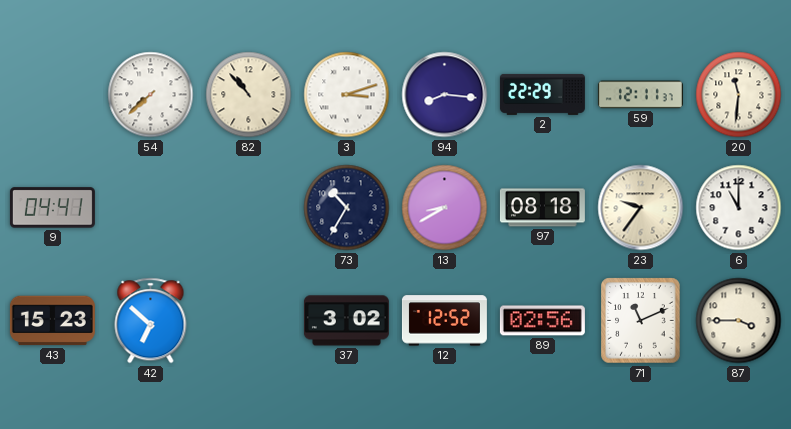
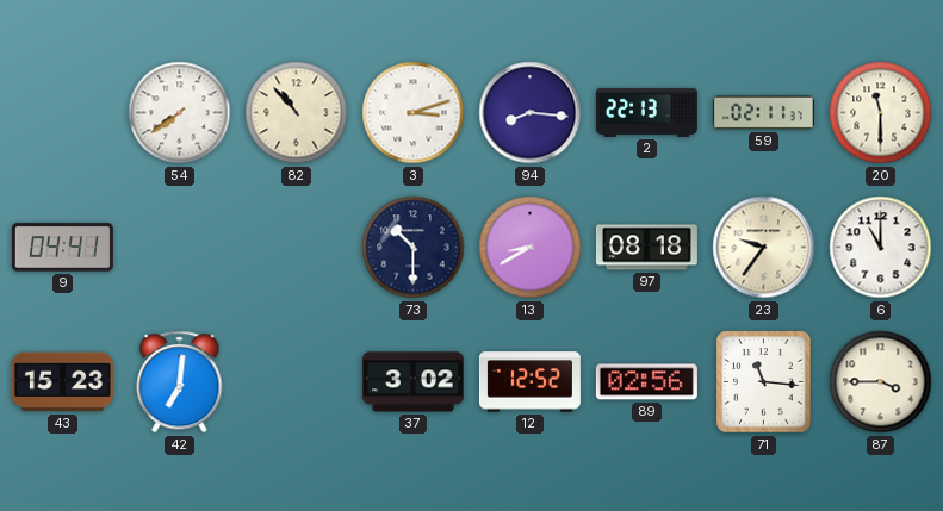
54: 7:38 -> 7:39
2: 22:29 -> 22:13
59: 12:11 -> 02:11
20: 11:31 -> 11:30
73: 10:35 -> 10:30
42: 6:52 -> 7:01
71: 11:11 -> 11:16
